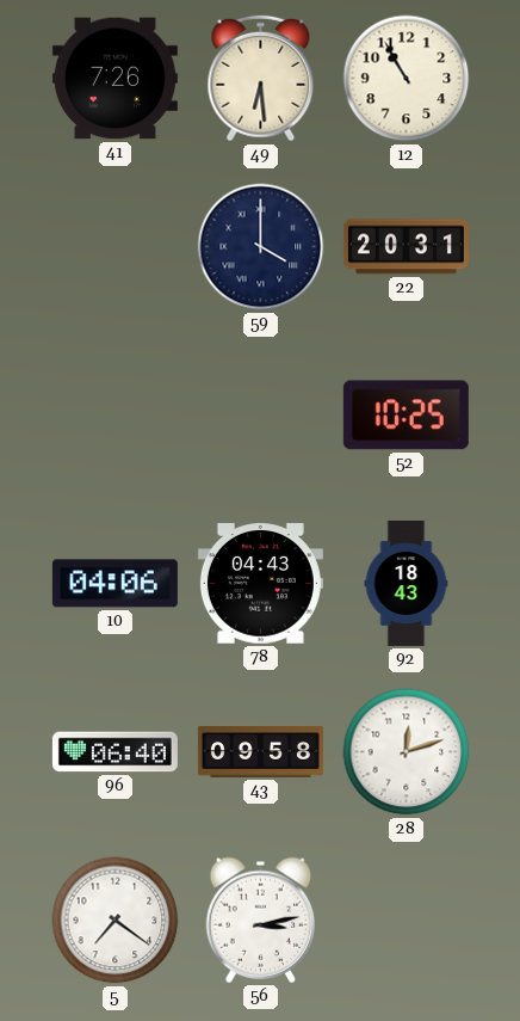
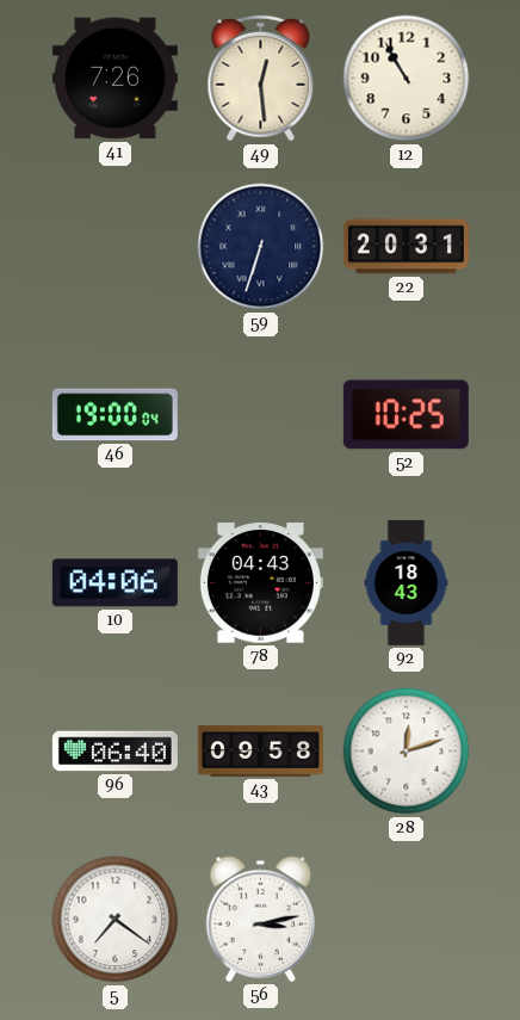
49: 6:29 -> 12:29
59: 4:00 -> 6:33
46: none -> 19:00
